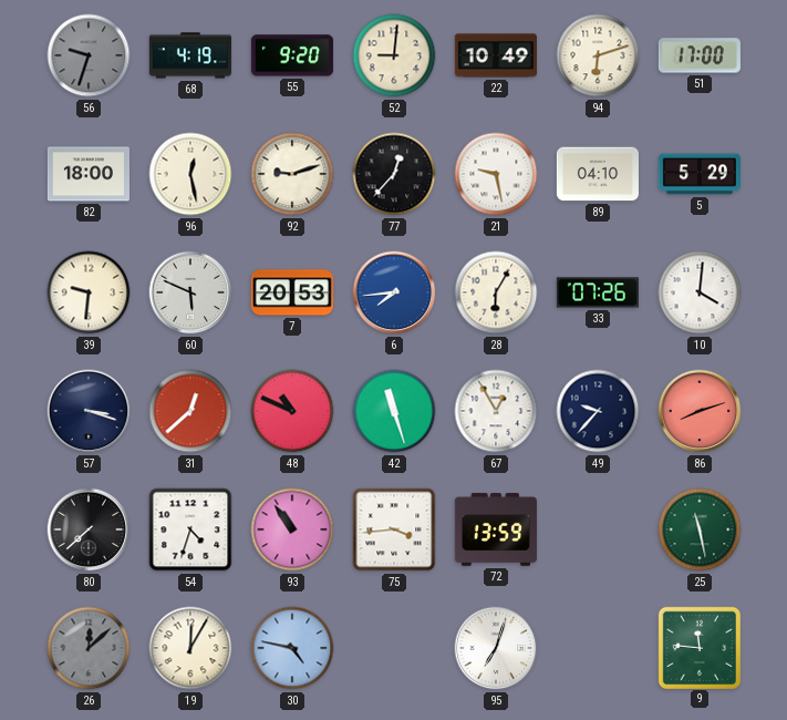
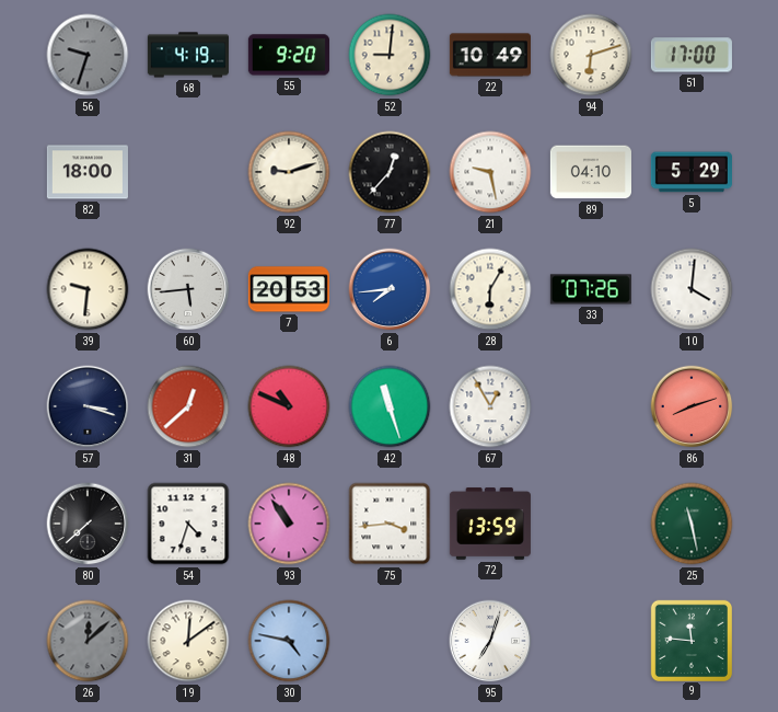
96: 12:28 -> none
60: 5:49 -> 5:44
49: 9:37 -> none
19: 12:05 -> 12:09
